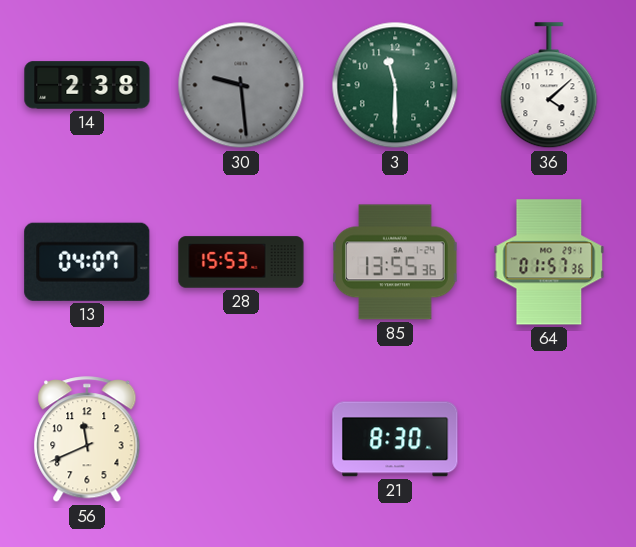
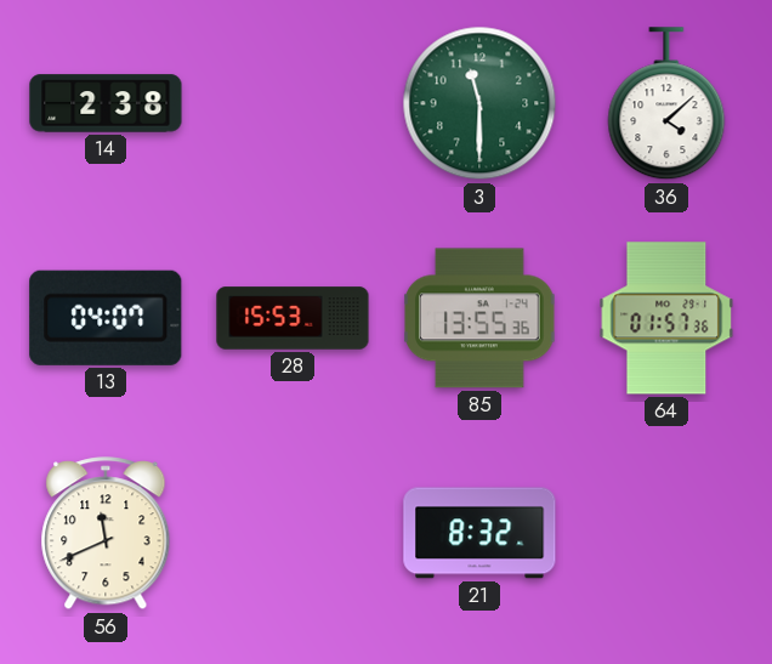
30: 9:29 -> none
21: 8:30 -> 8:32
